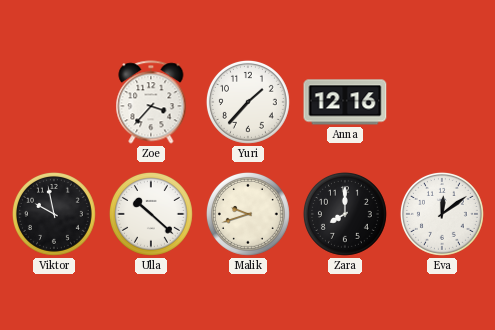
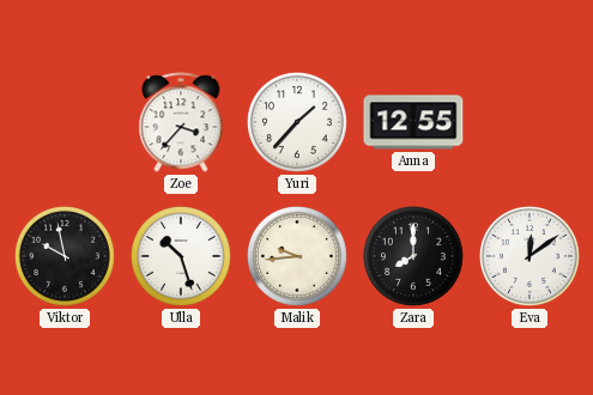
Anna: 12:16 -> 12:55
Ulla: 10:22 -> 10:27
Malik: 9:42 -> 9:44
